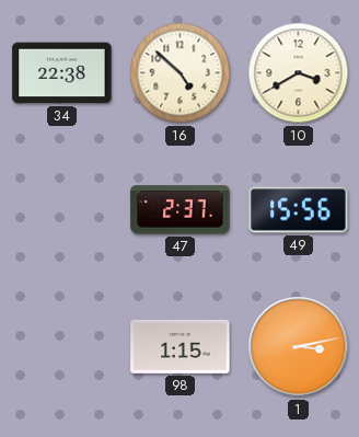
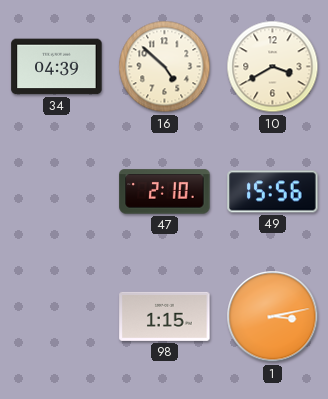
34: 22:38 -> 04:39
47: 2:37 -> 2:10
